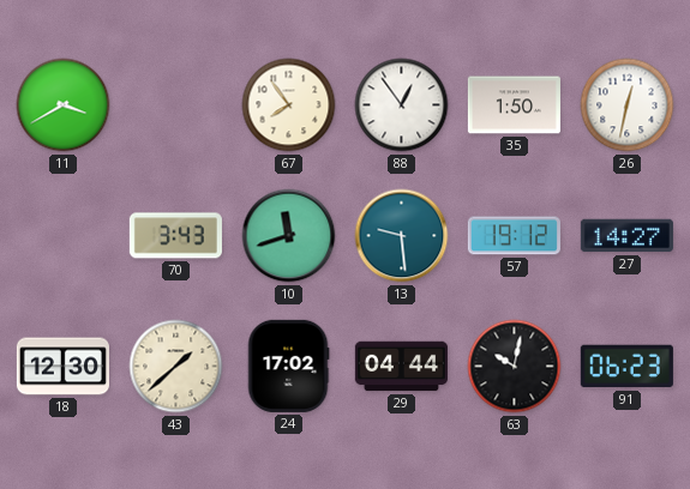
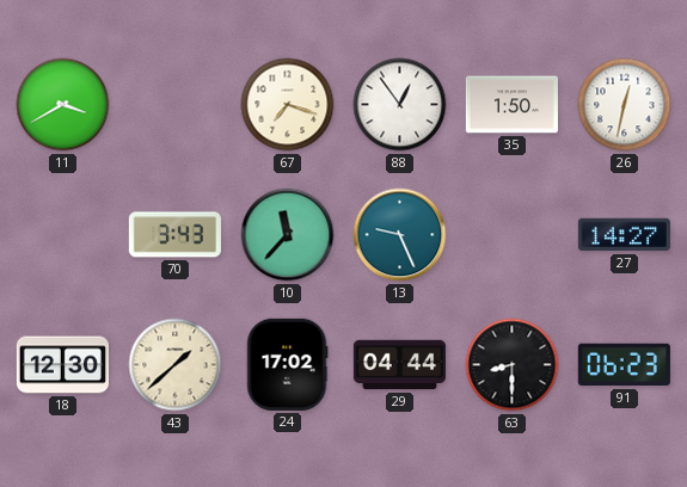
67: 7:54 -> 7:18
10: 11:42 -> 11:37
13: 9:29 -> 9:26
57: 19:12 -> none
63: 10:02 -> 8:30
